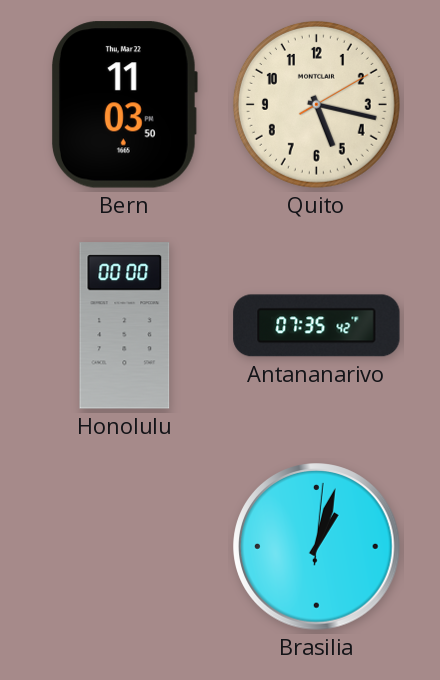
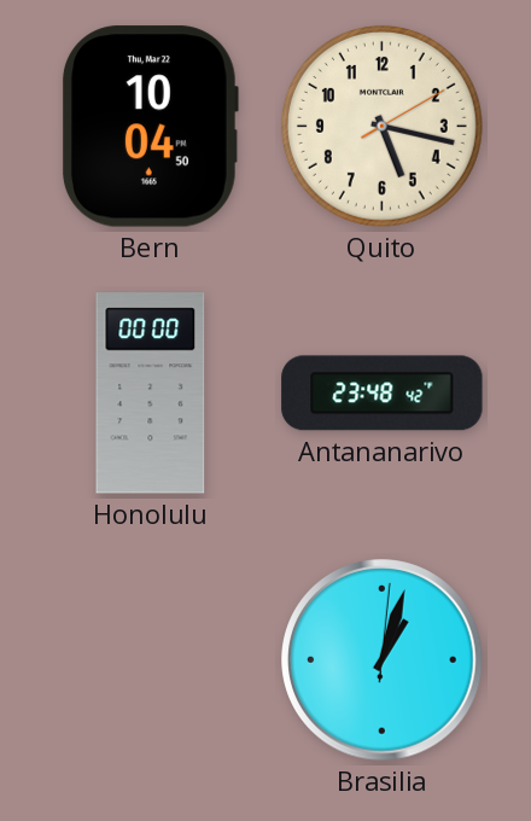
Bern: 11:03 -> 10:04
Antananarivo: 07:35 -> 23:48
